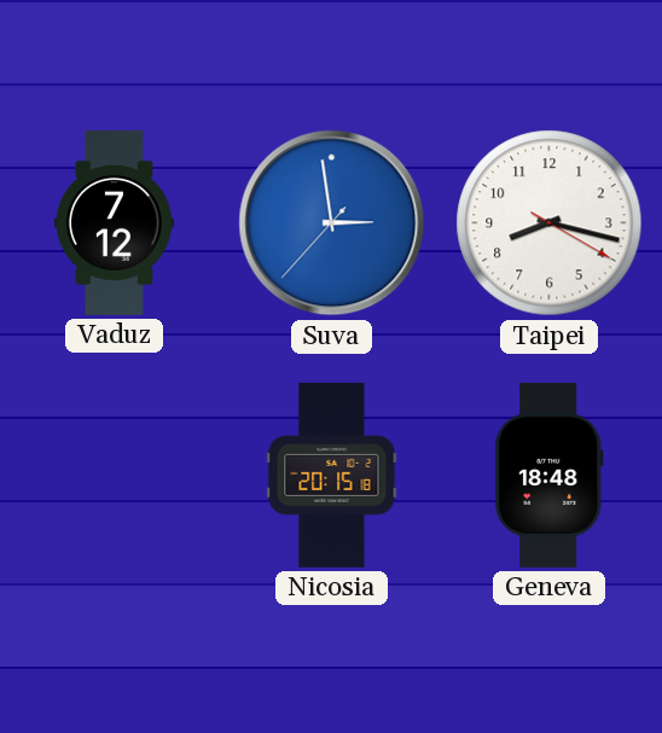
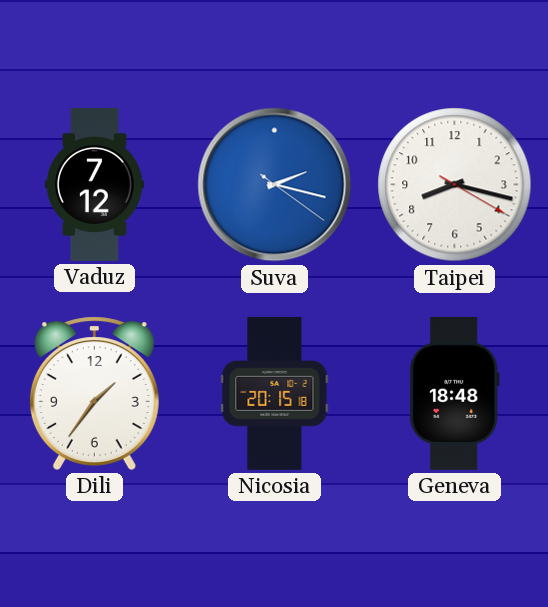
Suva: 2:58 -> 2:17
Dili: none -> 1:36
